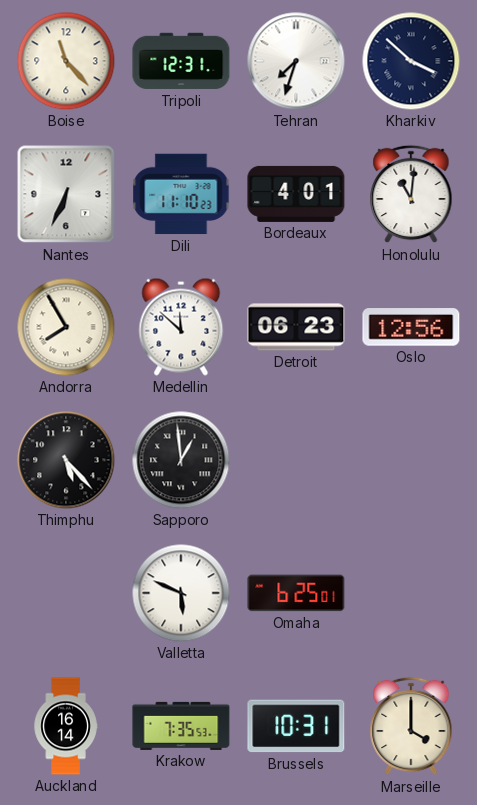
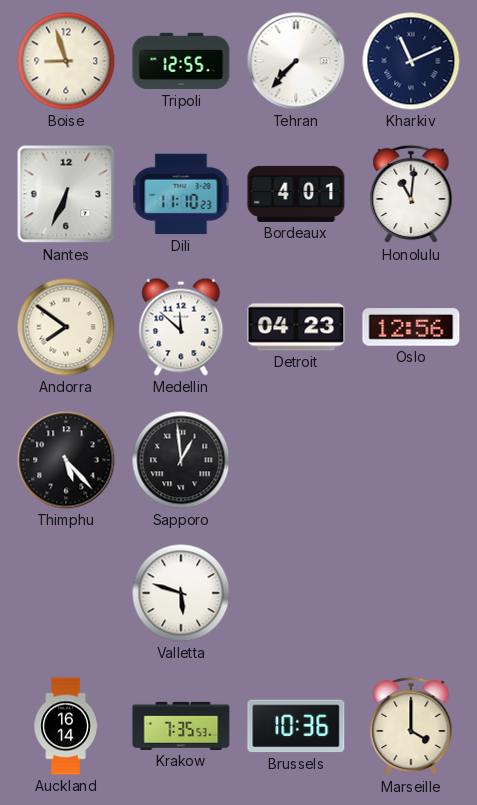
Boise: 11:23 -> 8:57
Tripoli: 12:31 -> 12:55
Tehran: 7:33 -> 7:37
Kharkiv: 3:52 -> 11:11
Andorra: 7:55 -> 7:51
Detroit: 06:23 -> 04:23
Valletta: 5:49 -> 5:48
Omaha: 6:25 -> none
Brussels: 10:31 -> 10:36
